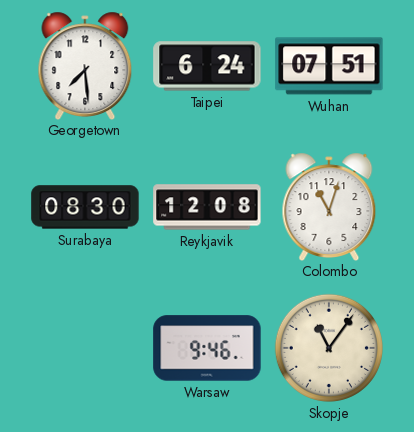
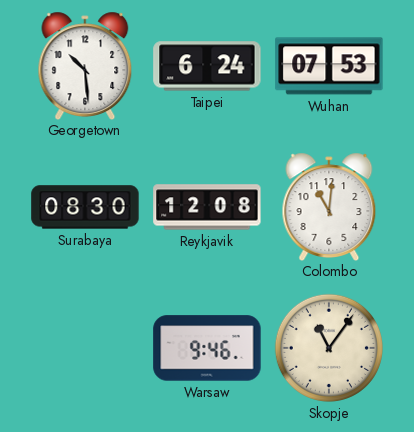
Georgetown: 7:29 -> 10:29
Wuhan: 07:51 -> 07:53
Colombo: 11:03 -> 11:01
